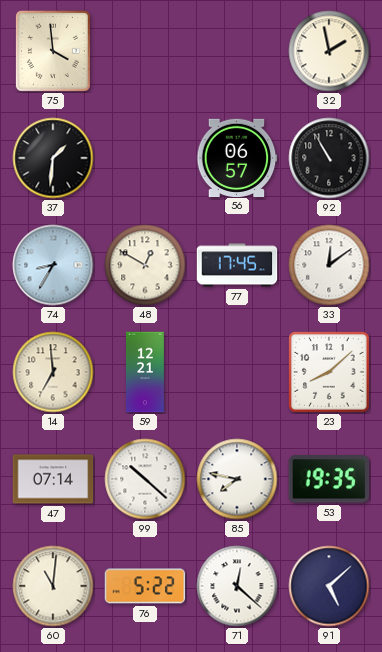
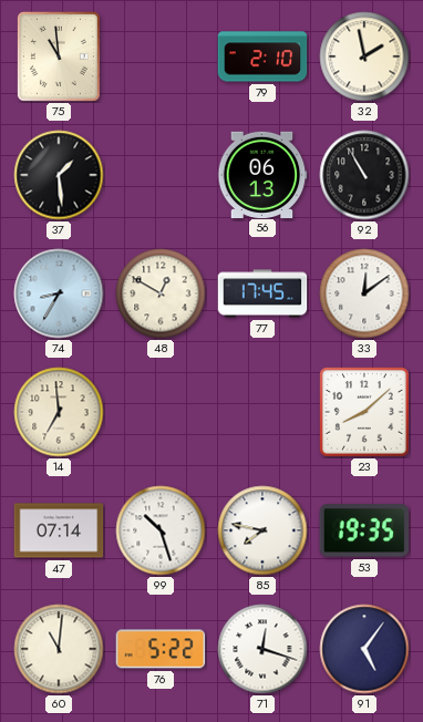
75: 3:59 -> 10:59
79: none -> 2:10
37: 1:31 -> 1:29
56: 06:57 -> 06:13
59: 12:21 -> none
99: 10:22 -> 10:27
71: 12:22 -> 12:18
91: 5:08 -> 5:06
